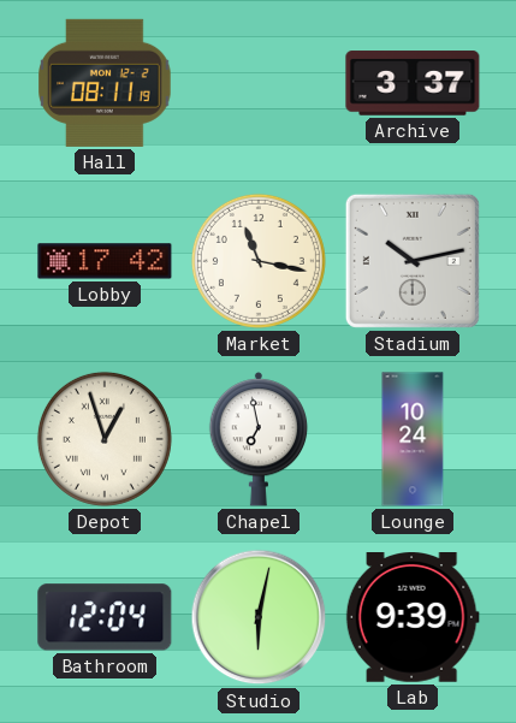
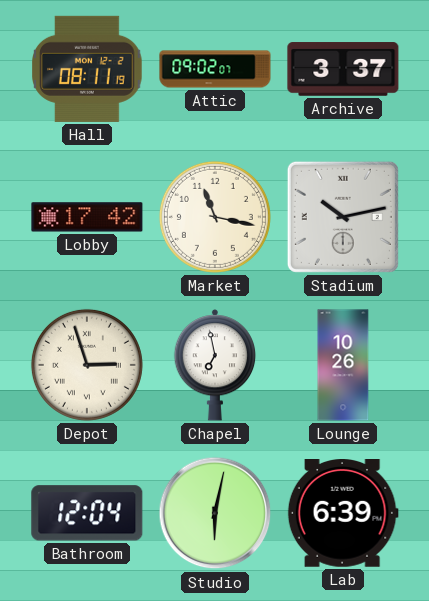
Attic: none -> 09:02
Depot: 12:57 -> 2:57
Lounge: 10:24 -> 10:26
Lab: 9:39 -> 6:39
